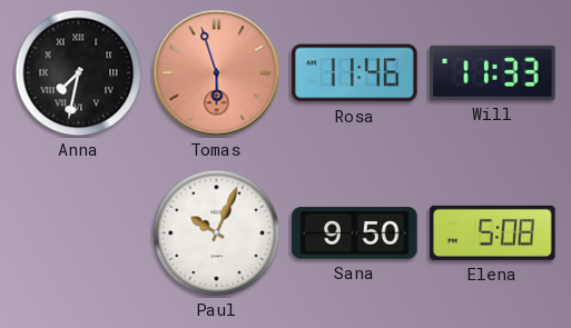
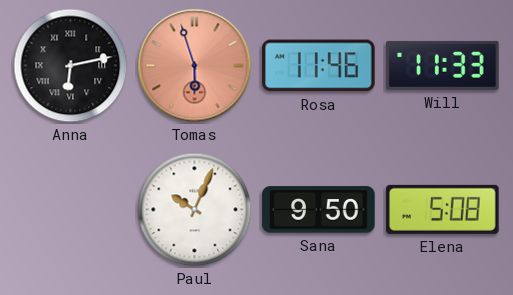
Anna: 7:32 -> 6:13
